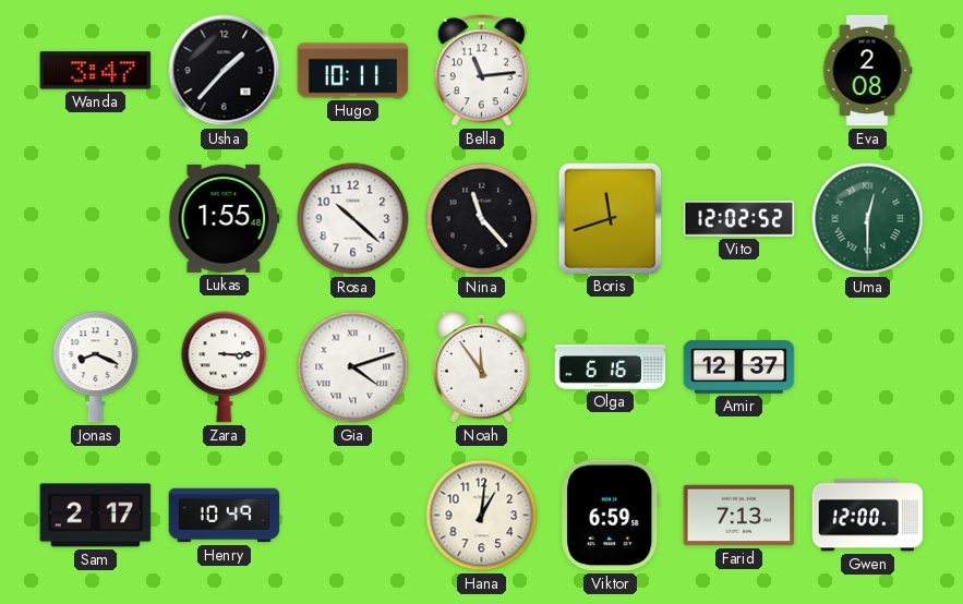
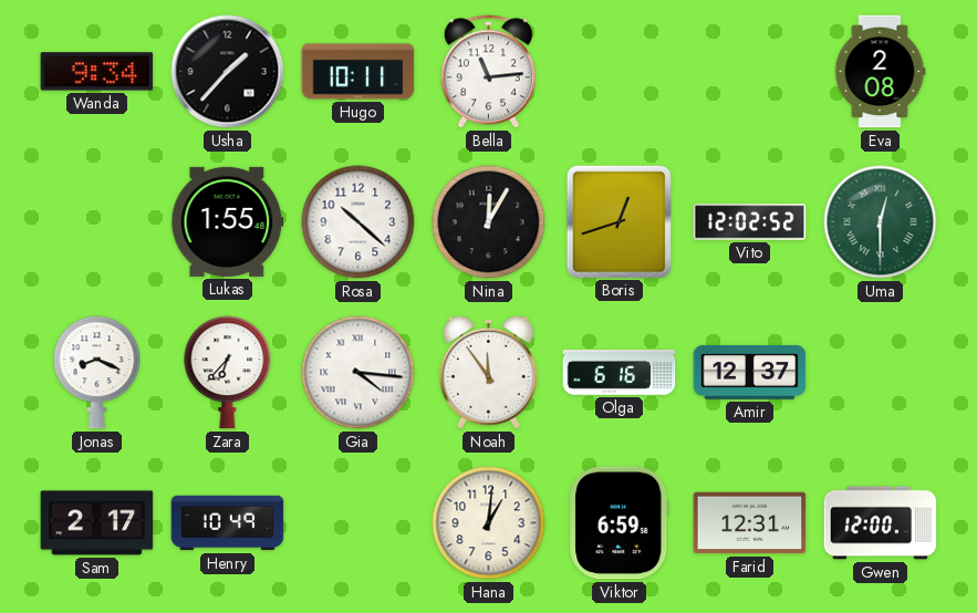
Wanda: 3:47 -> 9:34
Nina: 11:23 -> 12:05
Boris: 11:42 -> 12:42
Zara: 3:15 -> 6:37
Gia: 4:12 -> 4:16
Farid: 7:13 -> 12:31
